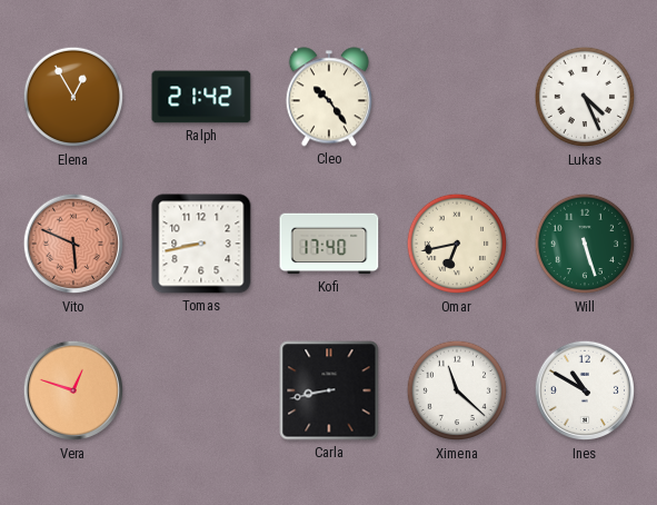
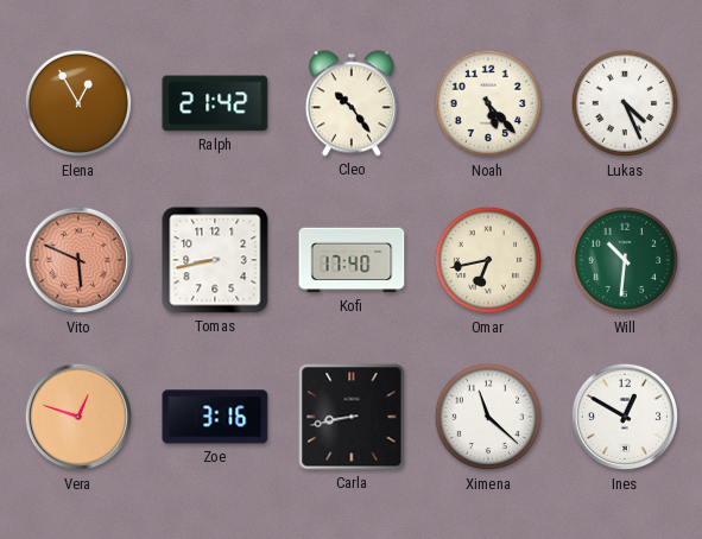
Noah: none -> 5:23
Will: 5:27 -> 10:31
Zoe: none -> 3:16
Ines: 10:50 -> 12:50
